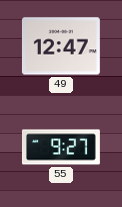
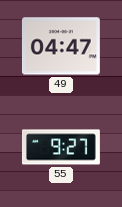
49: 12:47 -> 04:47
